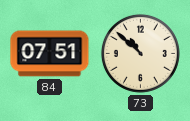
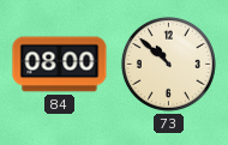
84: 07:51 -> 08:00
